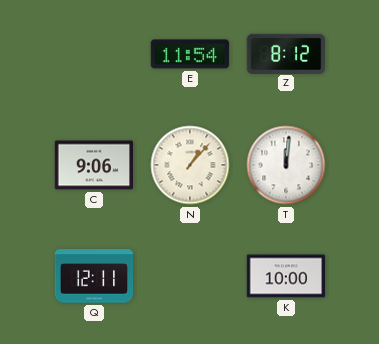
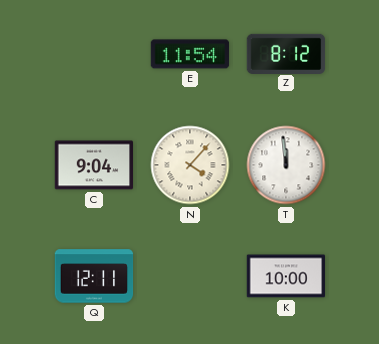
C: 9:06 -> 9:04
N: 1:07 -> 4:07
T: 12:01 -> 11:59
